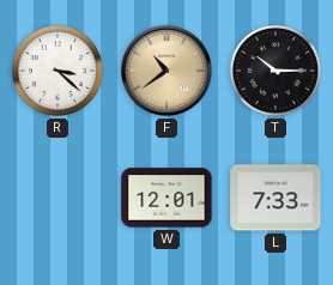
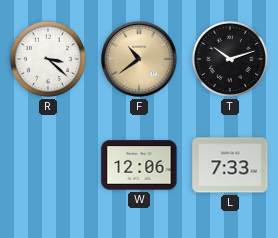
T: 10:15 -> 10:12
W: 12:01 -> 12:06
